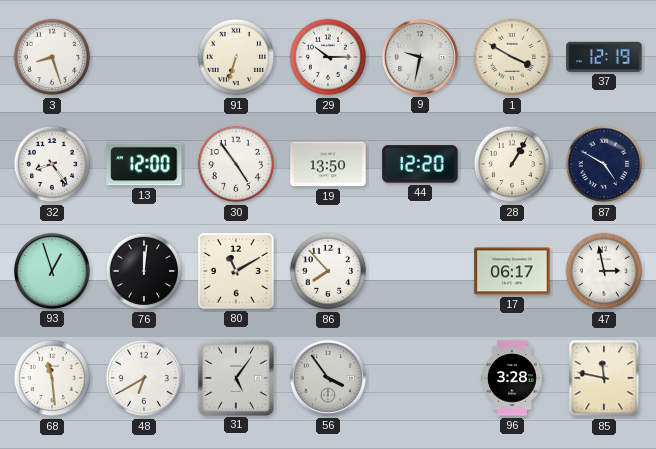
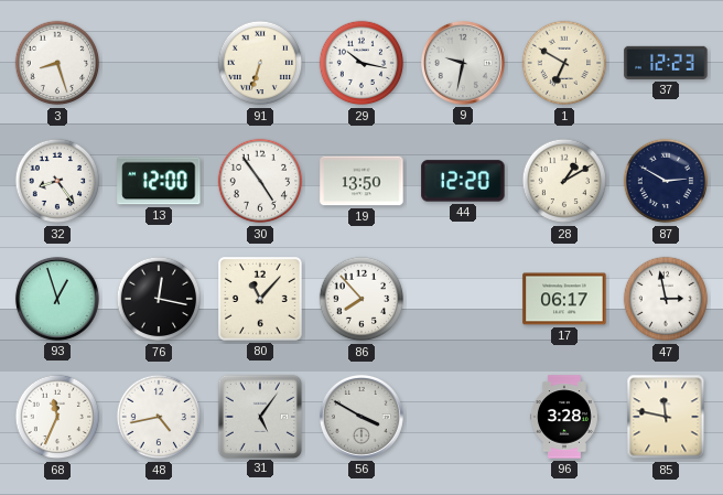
29: 10:15 -> 10:17
1: 3:50 -> 6:50
37: 12:19 -> 12:23
28: 1:05 -> 1:10
87: 4:50 -> 2:50
76: 12:01 -> 12:17
80: 11:10 -> 11:07
68: 11:29 -> 11:34
48: 6:40 -> 4:43
56: 3:54 -> 3:50
